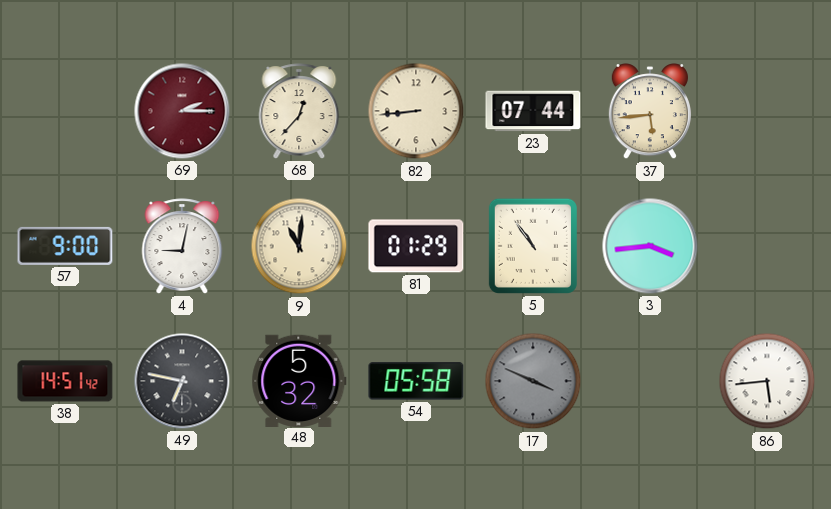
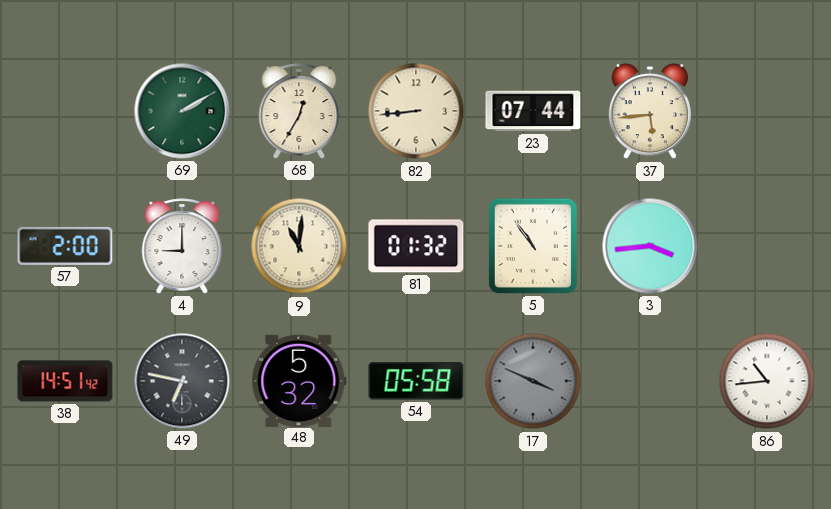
69: 2:15 -> 2:10
69 dial: burgundy -> green
68: 12:37 -> 12:35
57: 9:00 -> 2:00
4: 9:02 -> 9:00
81: 01:29 -> 01:32
86: 5:44 -> 10:44
